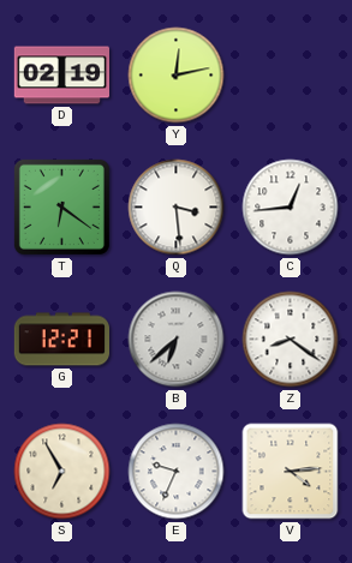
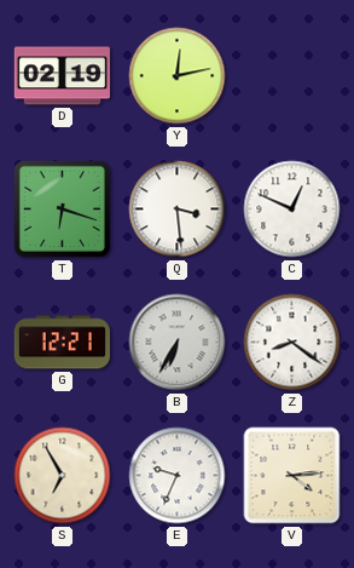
T: 6:21 -> 6:18
C: 12:44 -> 12:49
B: 6:38 -> 6:35
